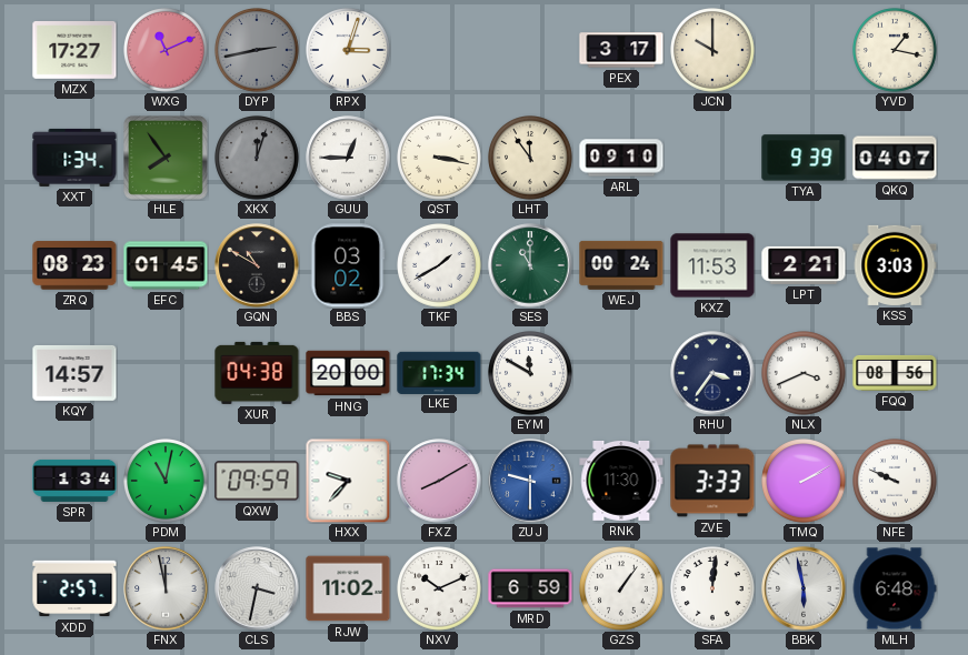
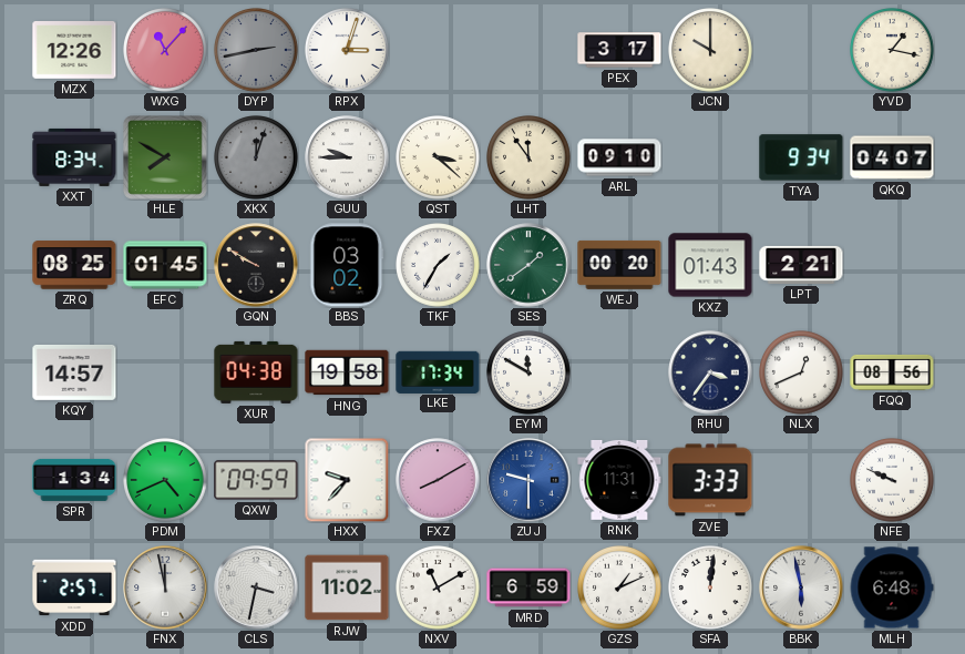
MZX: 17:27 -> 12:26
WXG: 11:11 -> 11:07
XXT: 1:34 -> 8:34
HLE: 7:54 -> 7:50
GUU: 12:45 -> 9:45
QST: 3:17 -> 3:22
TYA: 9:39 -> 9:34
ZRQ: 08:23 -> 08:25
GQN: 10:50 -> 9:50
TKF: 1:40 -> 1:35
SES: 11:00 -> 1:39
WEJ: 00:24 -> 00:20
KXZ: 11:53 -> 01:43
KSS: 3:03 -> none
HNG: 20:00 -> 19:58
NLX: 3:41 -> 12:41
PDM: 11:02 -> 4:41
RNK: 11:30 -> 11:31
TMQ: 2:10 -> none
NXV: 10:11 -> 11:10
GZS: 1:06 -> 1:11
